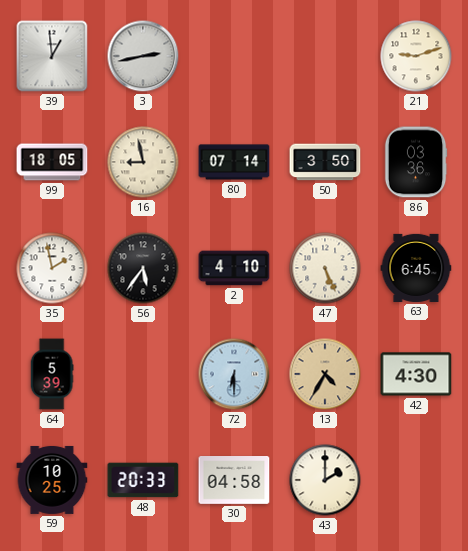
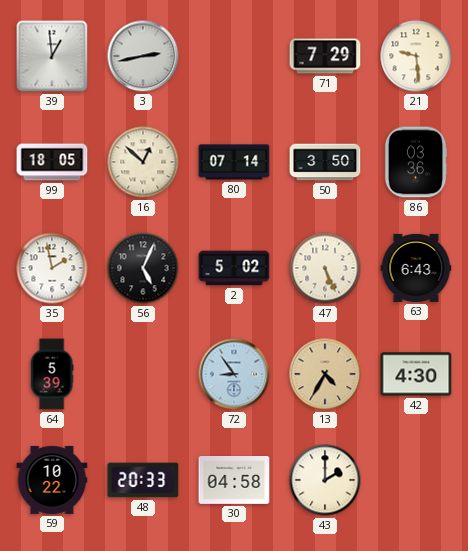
71: none -> 7:29
21: 9:12 -> 9:29
16: 8:58 -> 12:52
56: 5:36 -> 5:04
2: 4:10 -> 5:02
63: 6:45 -> 6:43
72: 6:30 -> 8:54
59: 10:25 -> 10:22
